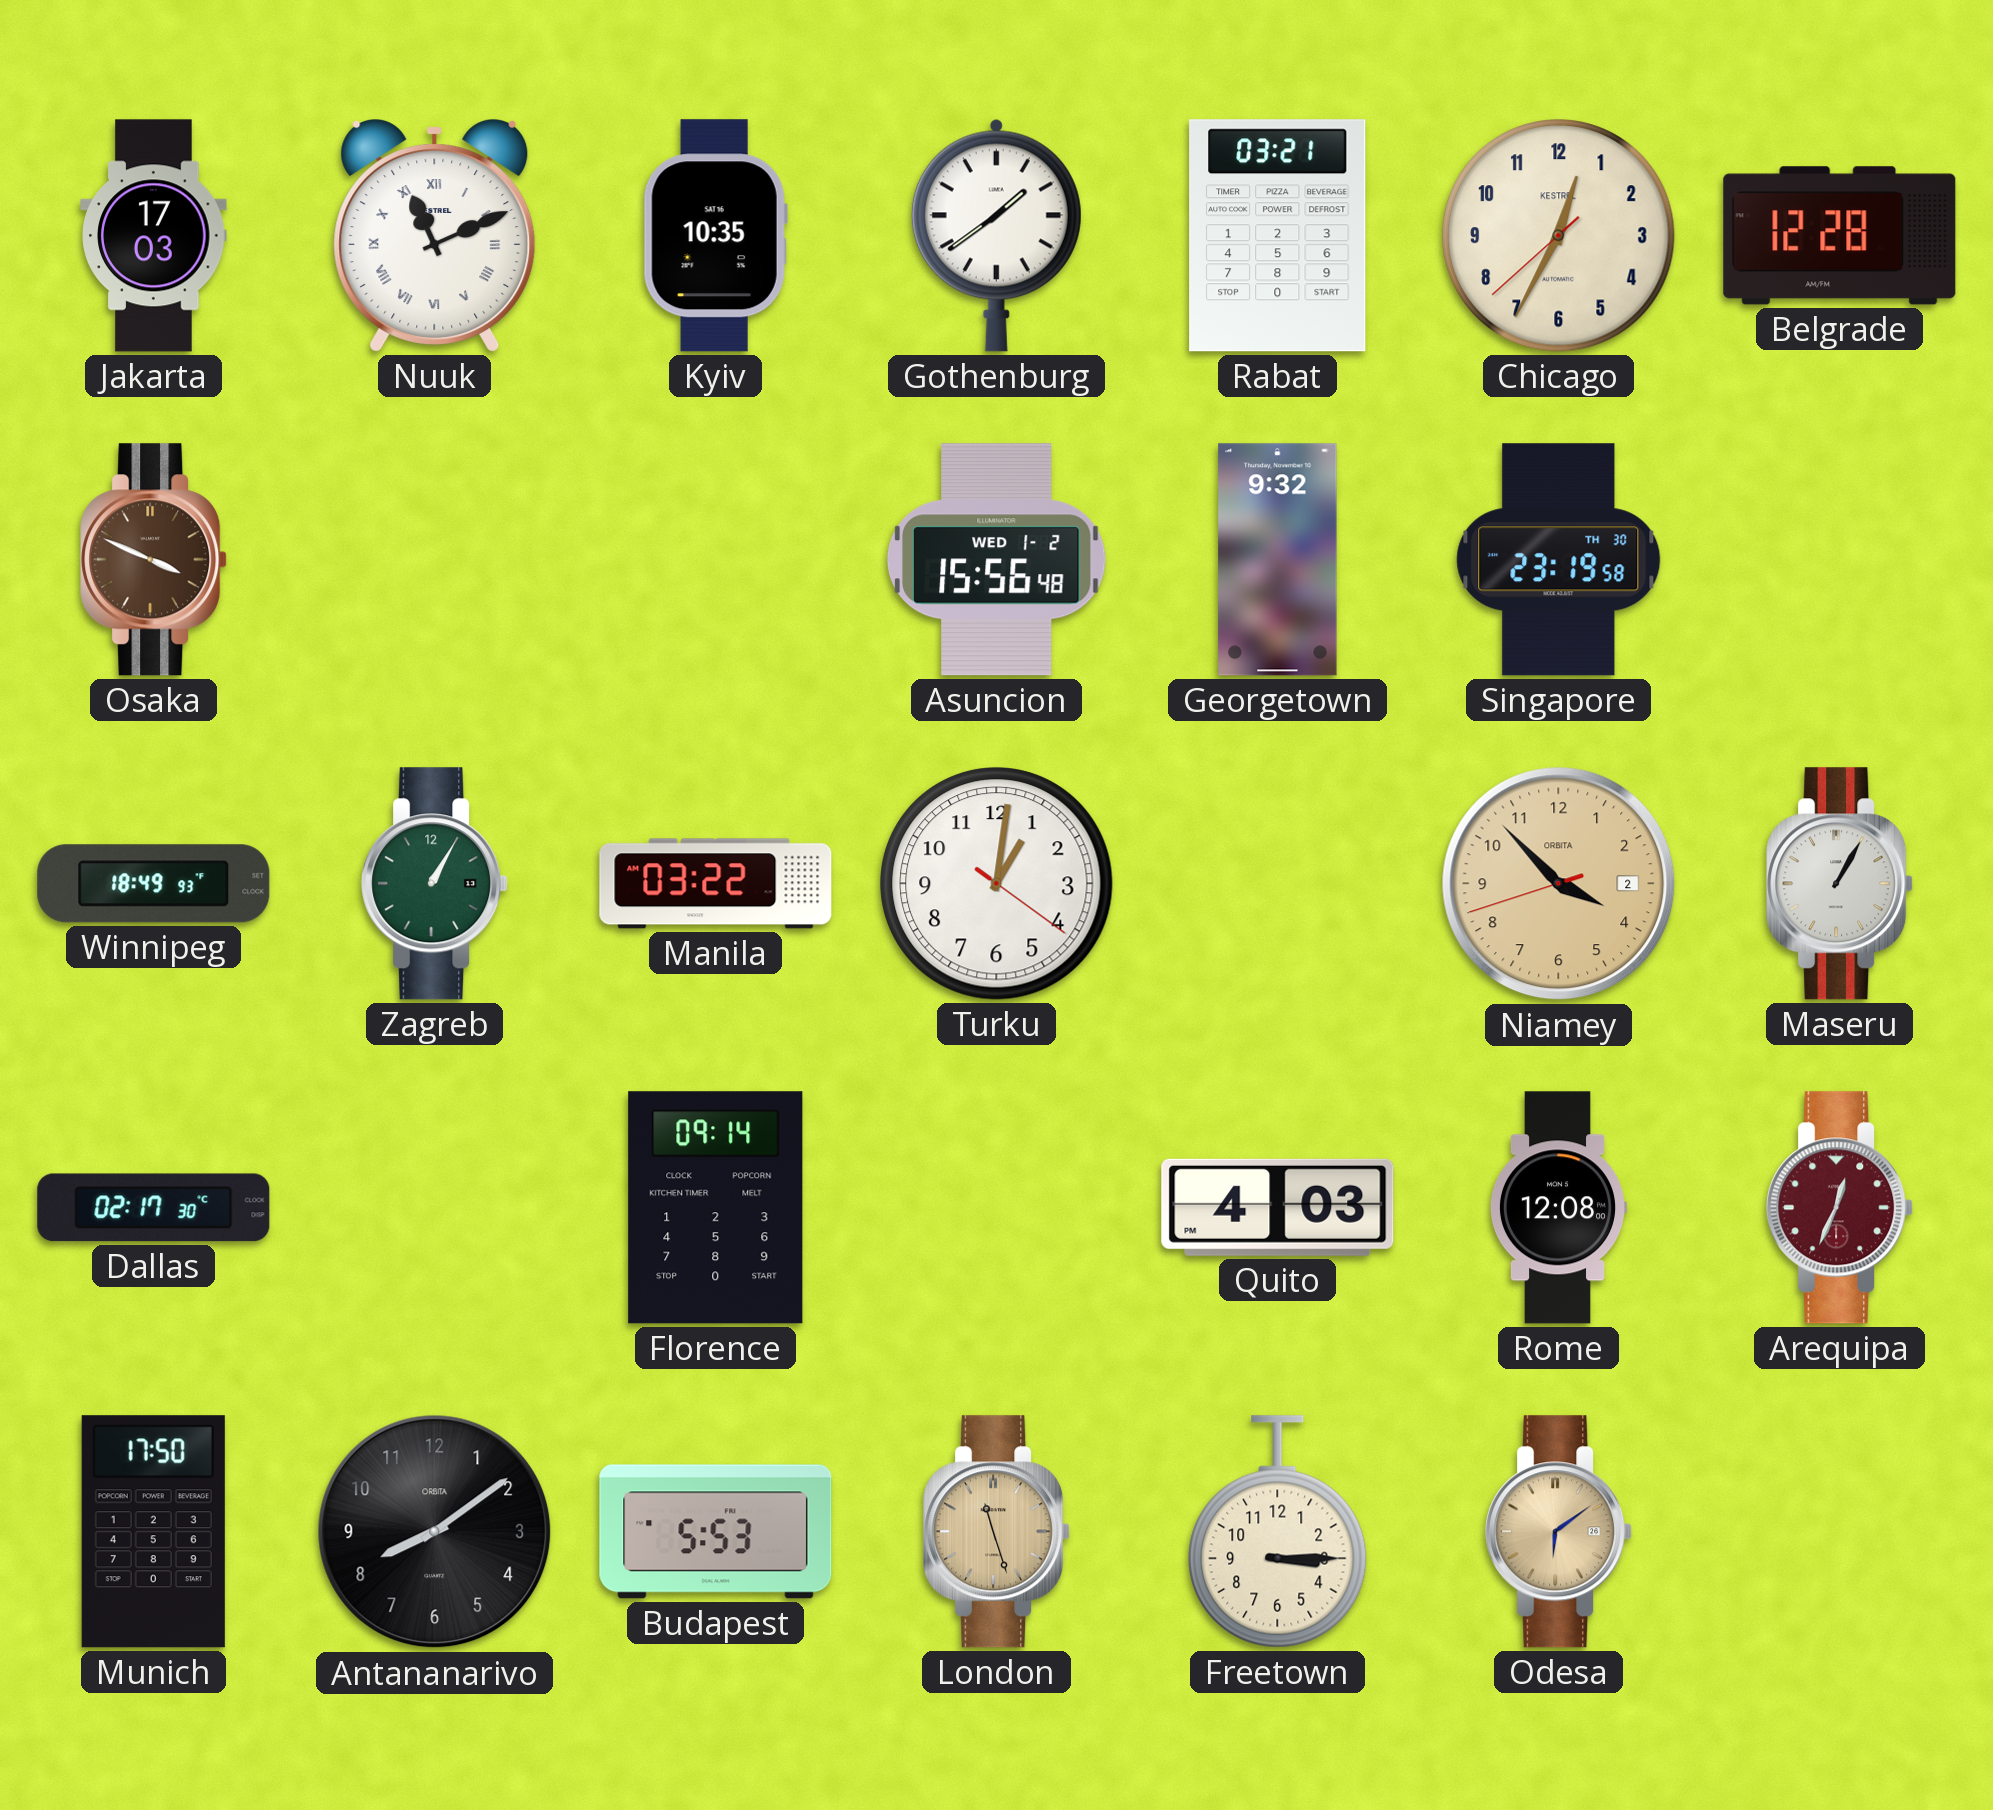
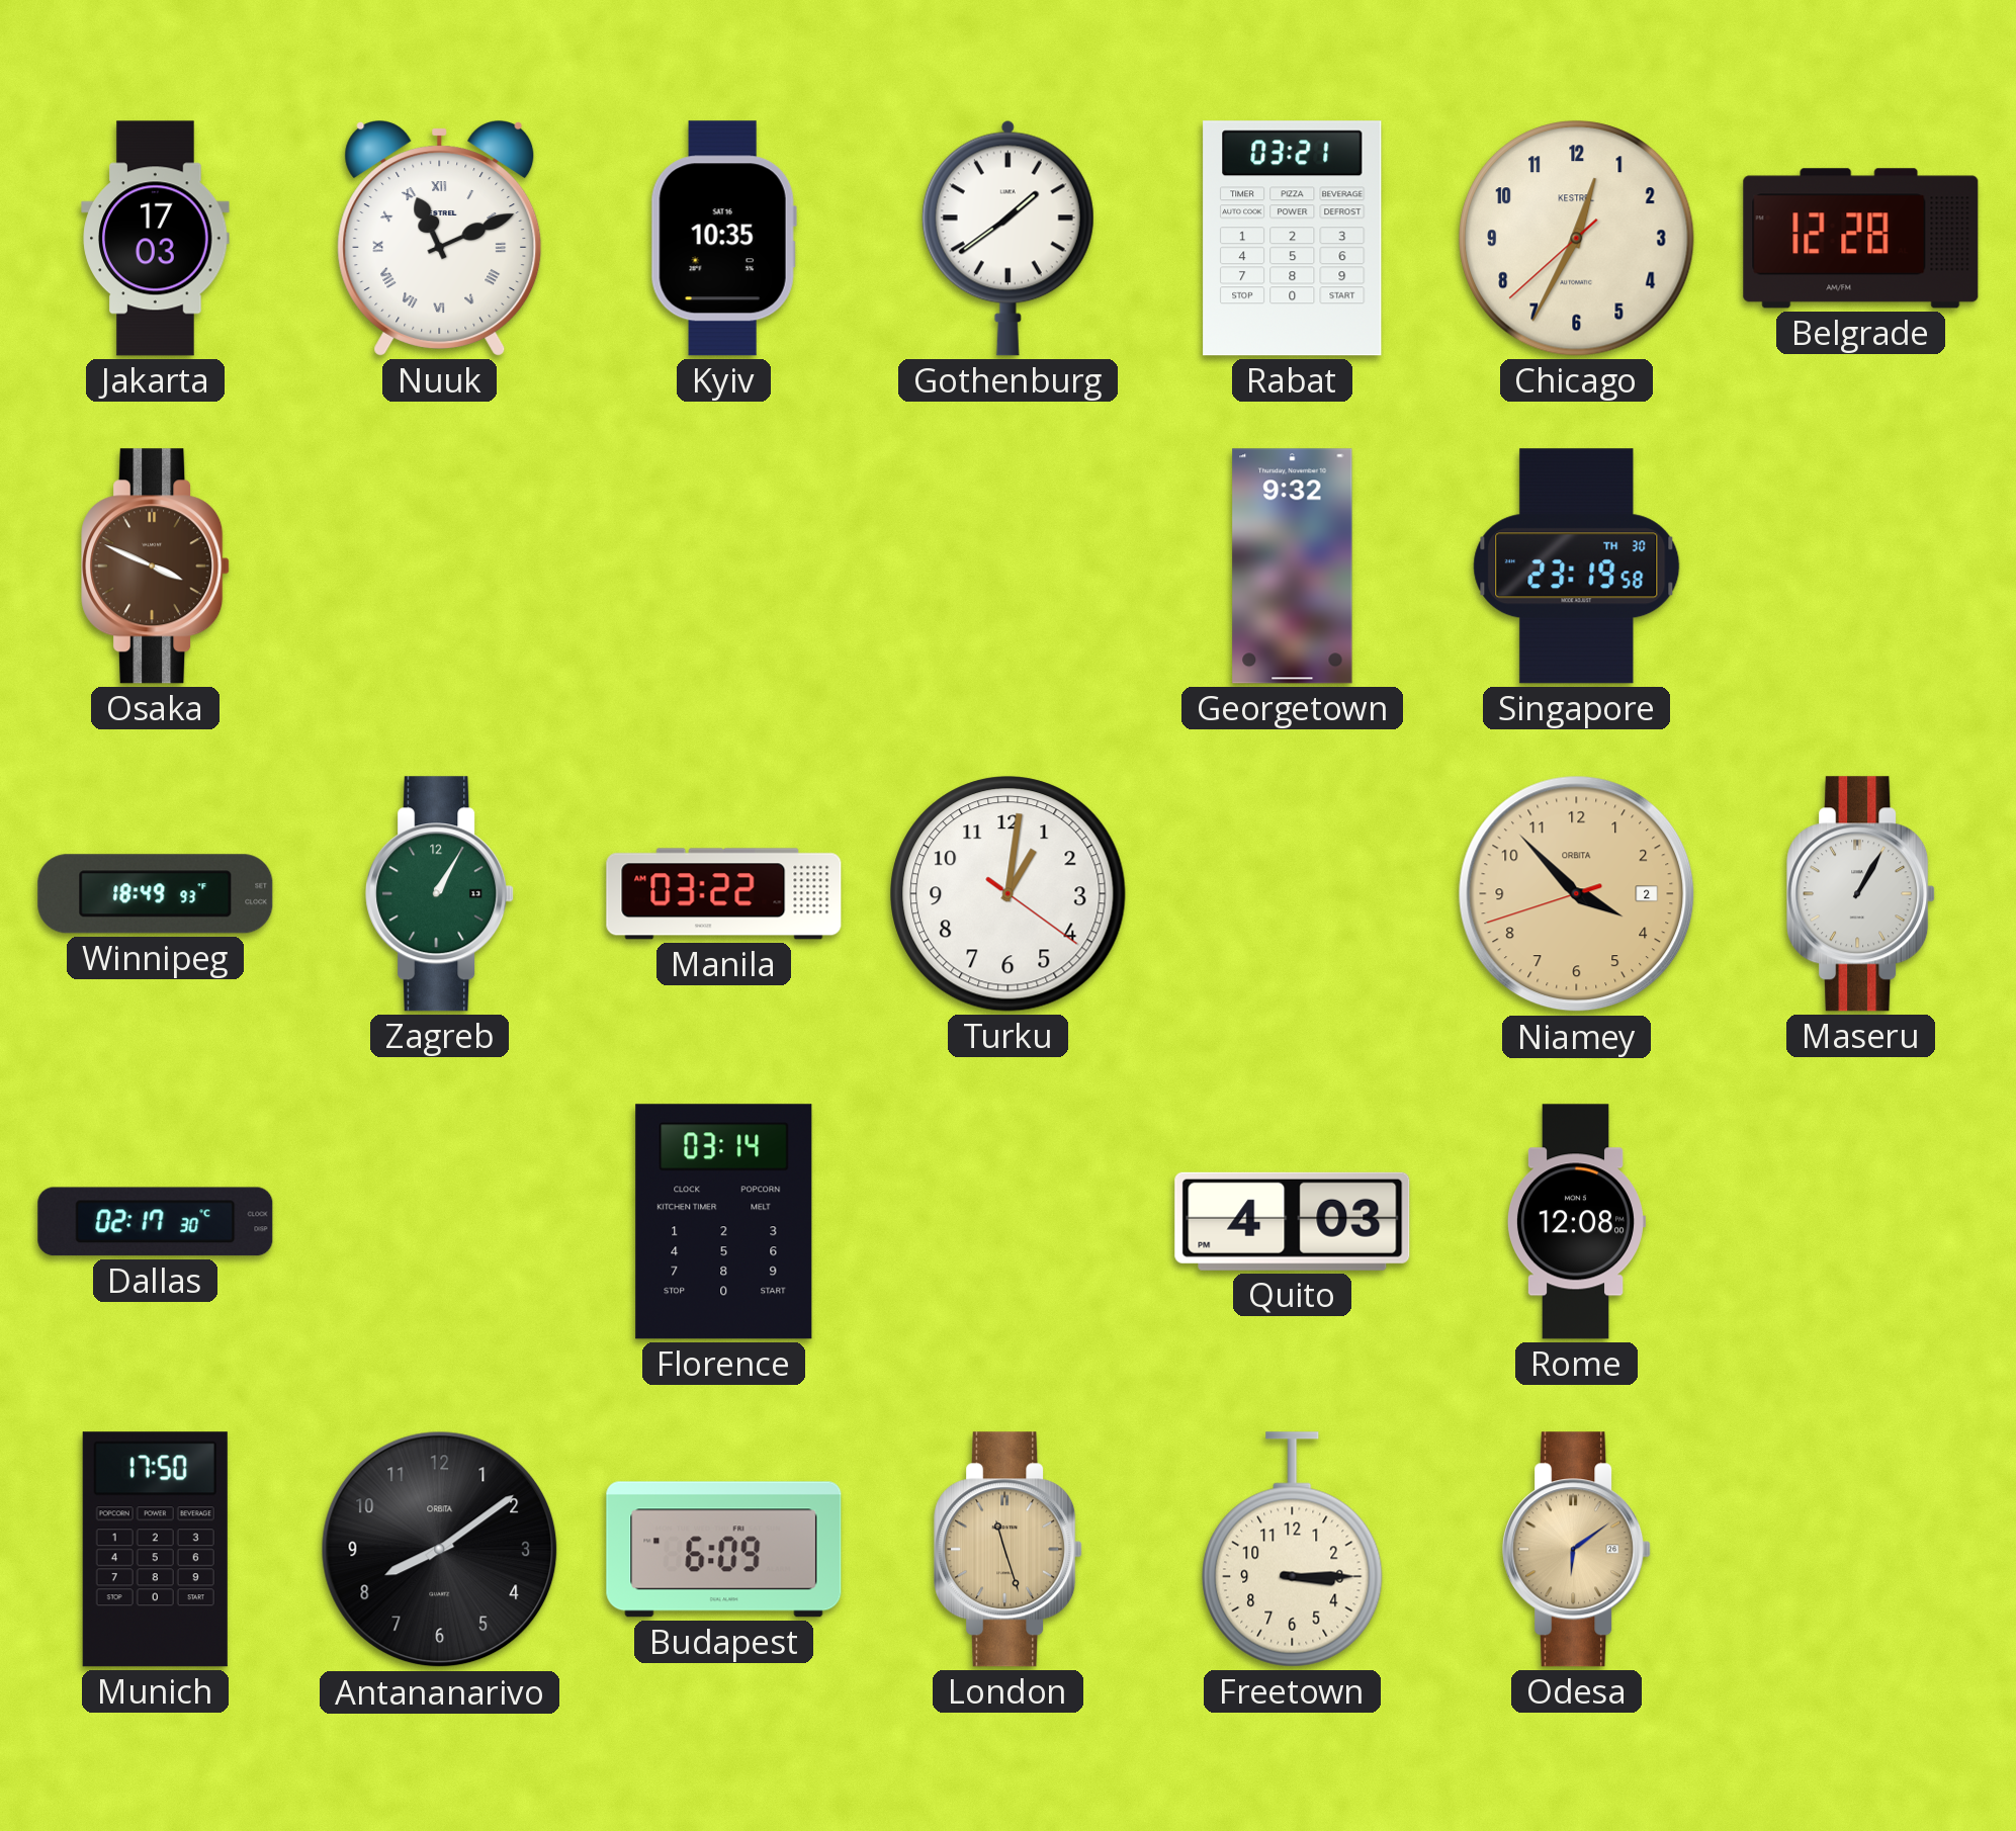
Asuncion: 15:56 -> none
Florence: 09:14 -> 03:14
Arequipa: 12:34 -> none
Budapest: 5:53 -> 6:09
